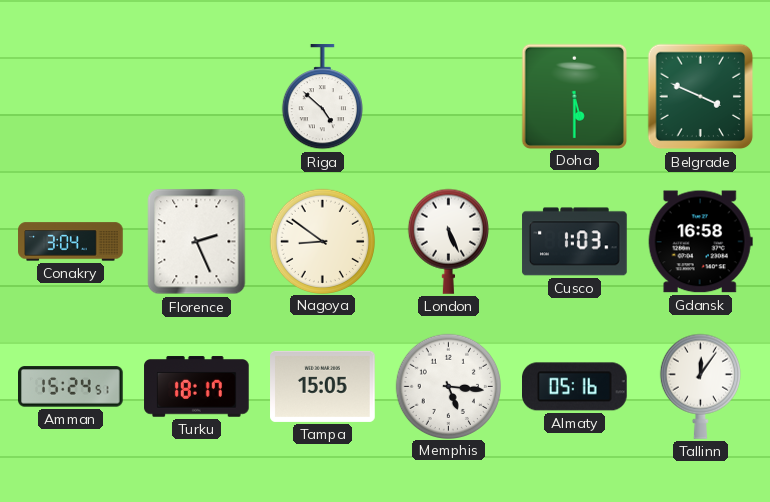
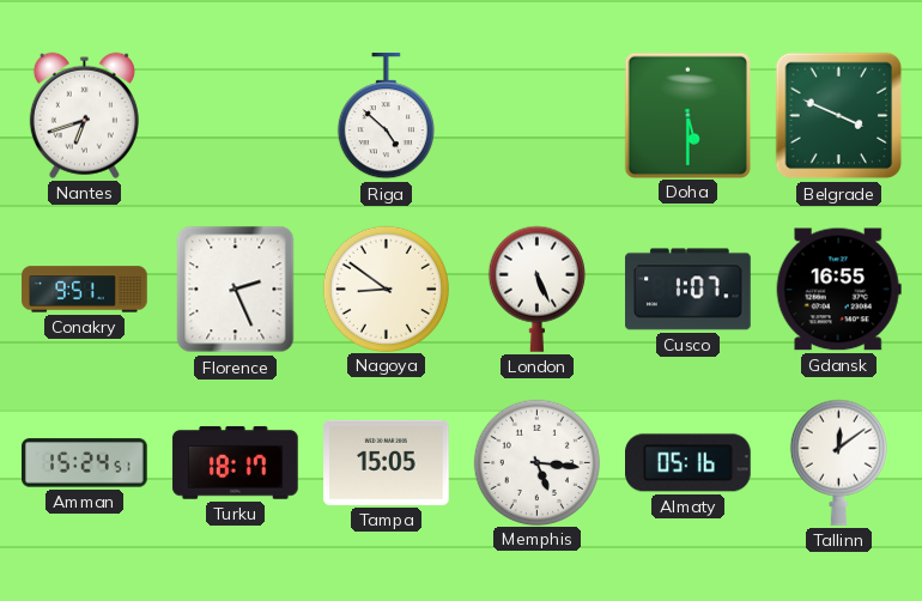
Nantes: none -> 6:42
Conakry: 3:04 -> 9:51
Cusco: 1:03 -> 1:07
Gdansk: 16:58 -> 16:55
Tallinn: 12:06 -> 12:09
